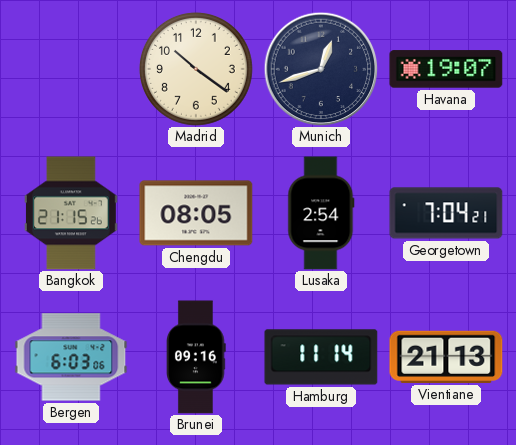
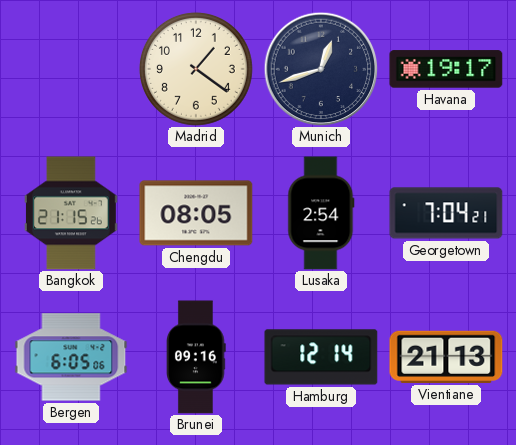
Madrid: 10:21 -> 1:21
Havana: 19:07 -> 19:17
Bergen: 6:03 -> 6:05
Hamburg: 11:14 -> 12:14
